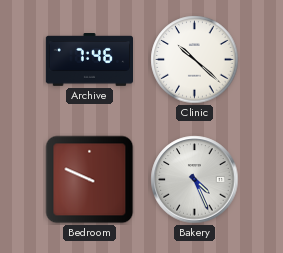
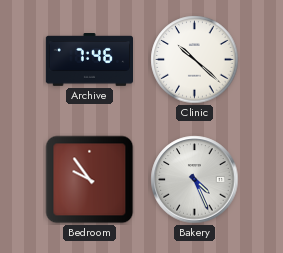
Bedroom: 9:49 -> 9:54
